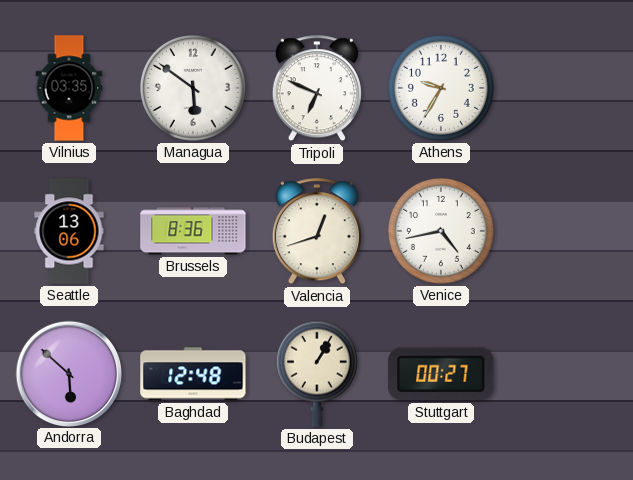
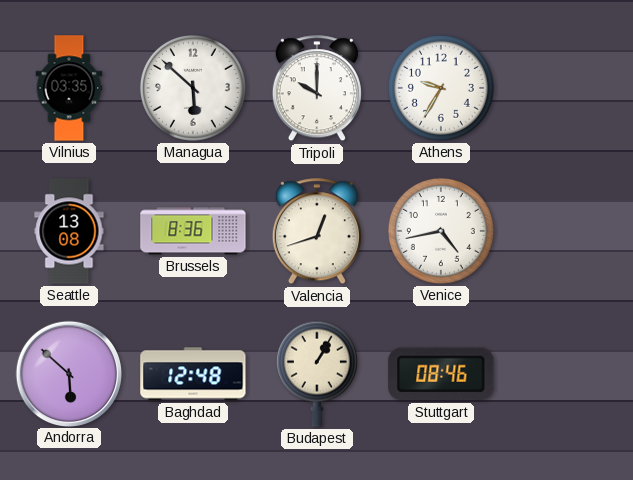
Managua: 5:51 -> 5:52
Tripoli: 6:49 -> 10:00
Seattle: 13:06 -> 13:08
Stuttgart: 00:27 -> 08:46
